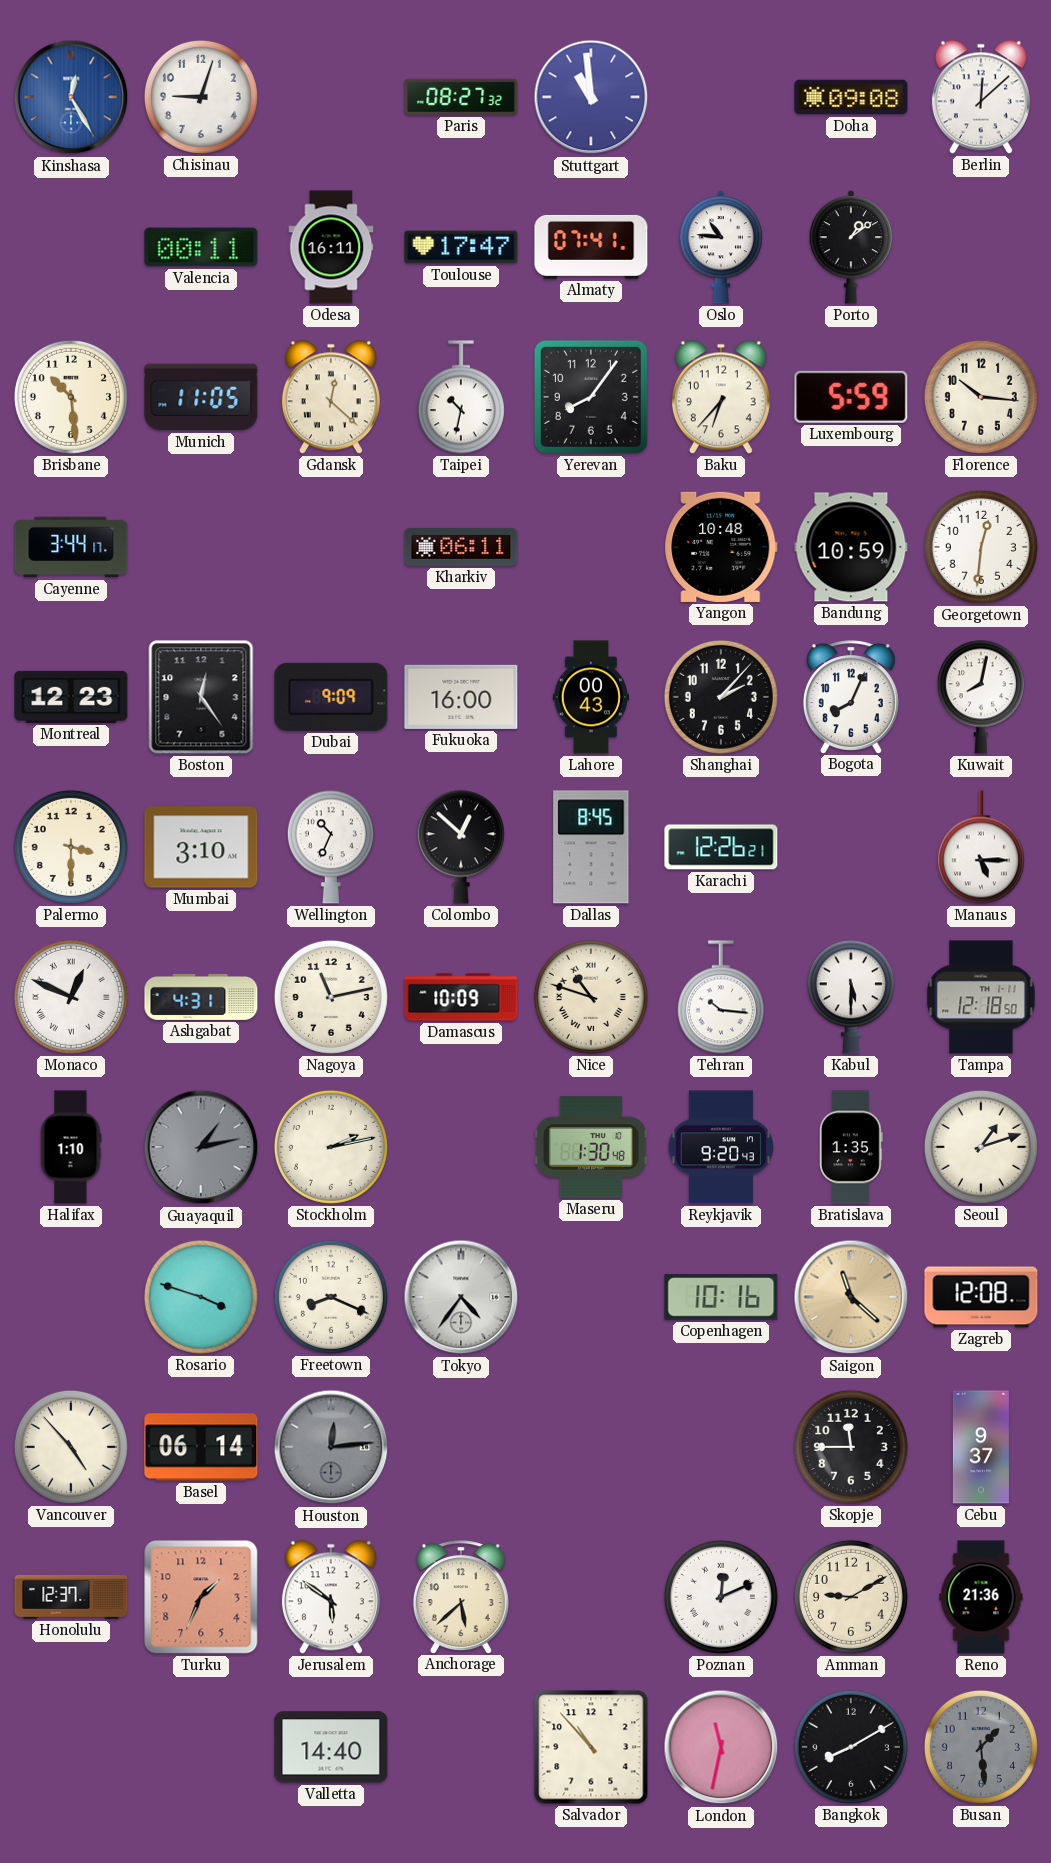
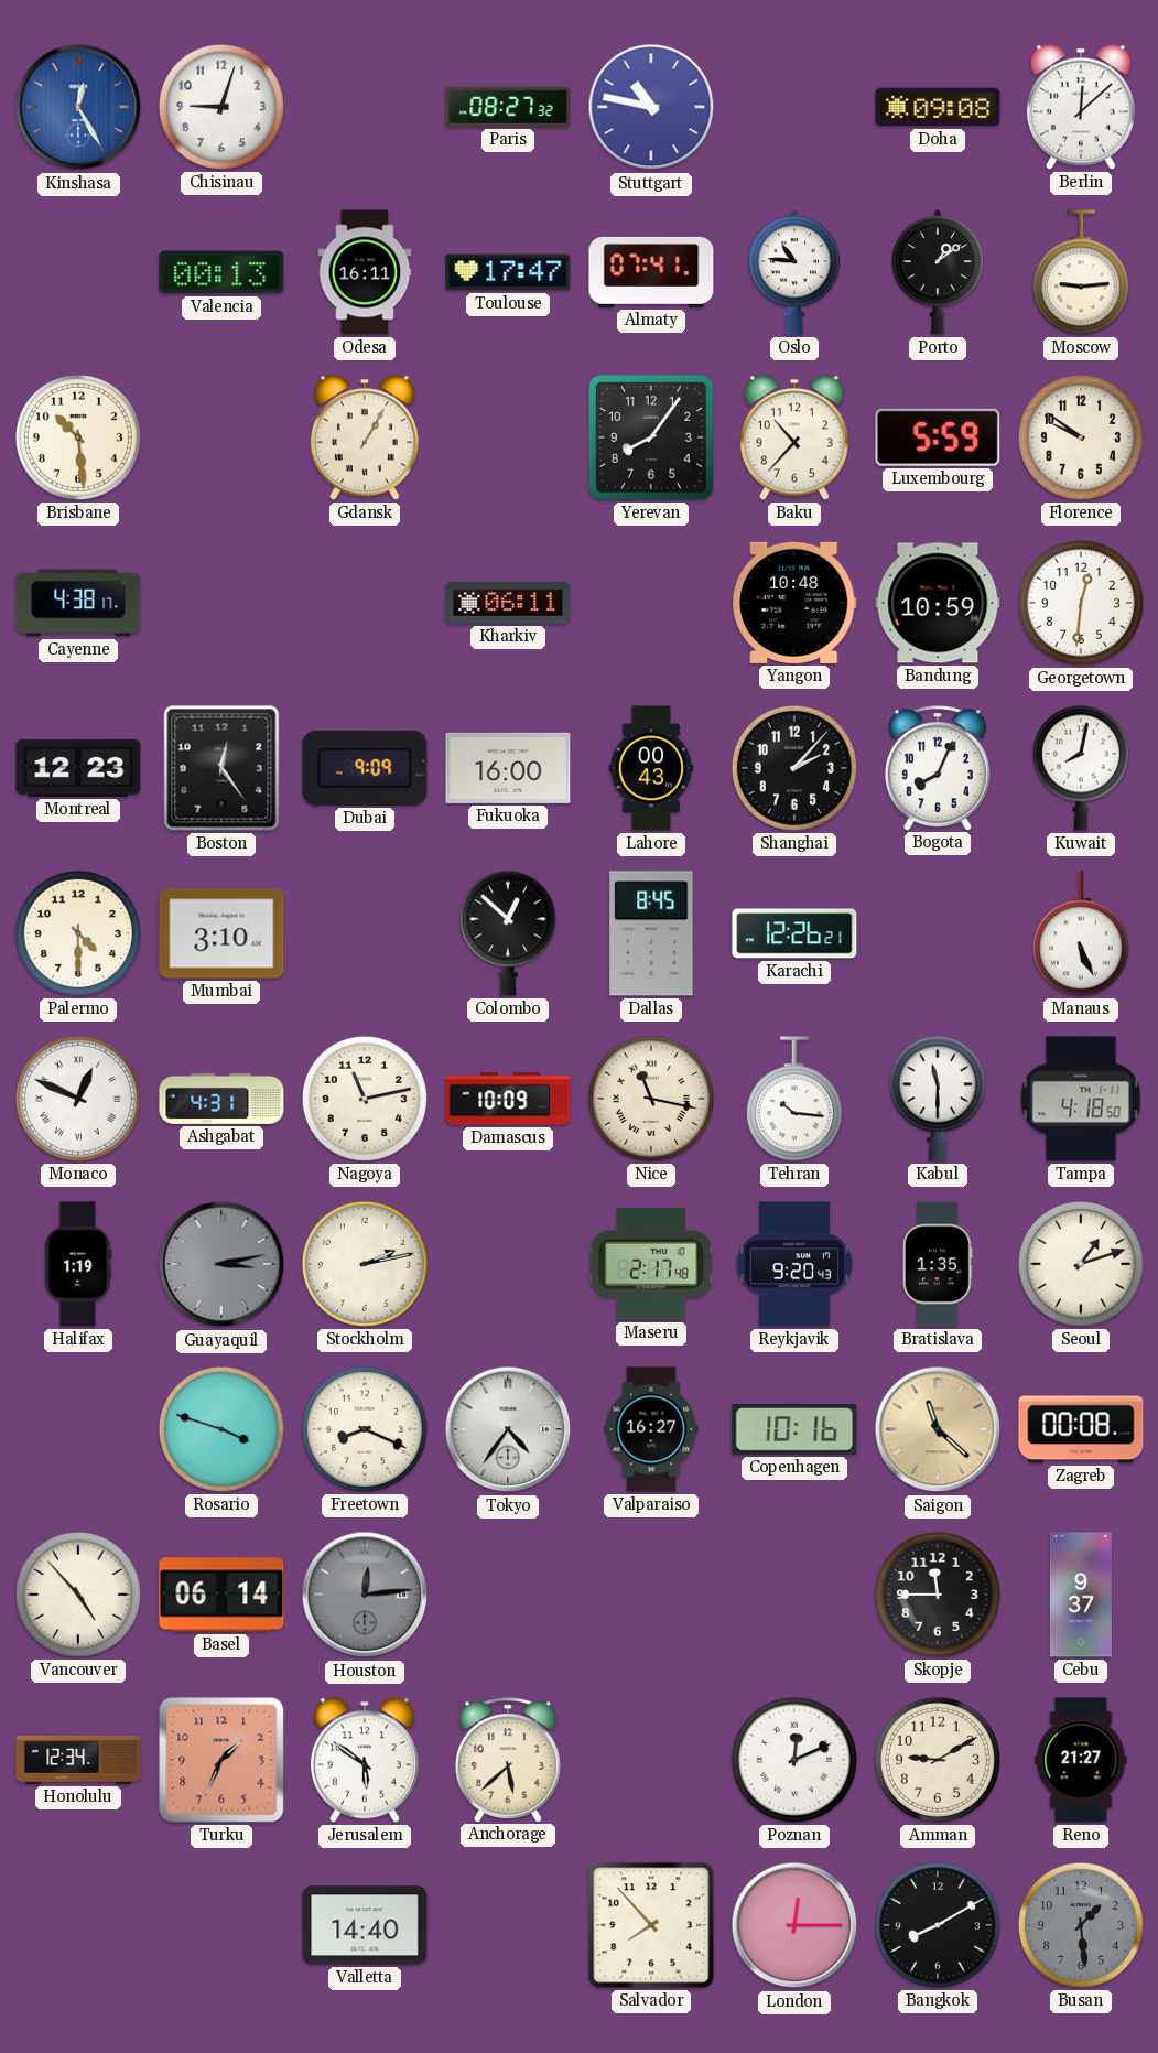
Stuttgart: 10:59 -> 10:47
Valencia: 00:11 -> 00:13
Moscow: none -> 9:14
Munich: 11:05 -> none
Gdansk: 12:22 -> 1:05
Taipei: 10:32 -> none
Baku: 6:37 -> 10:37
Florence: 10:16 -> 9:51
Cayenne: 3:44 -> 4:38
Palermo: 3:30 -> 4:30
Wellington: 10:34 -> none
Manaus: 5:15 -> 5:26
Nice: 10:48 -> 11:17
Kabul: 5:30 -> 11:30
Tampa: 12:18 -> 4:18
Halifax: 1:10 -> 1:19
Guayaquil: 1:13 -> 3:13
Maseru: 1:30 -> 2:17
Valparaiso: none -> 16:27
Zagreb: 12:08 -> 00:08
Honolulu: 12:37 -> 12:34
Reno: 21:36 -> 21:27
Salvador: 10:53 -> 7:53
London: 11:32 -> 12:15
